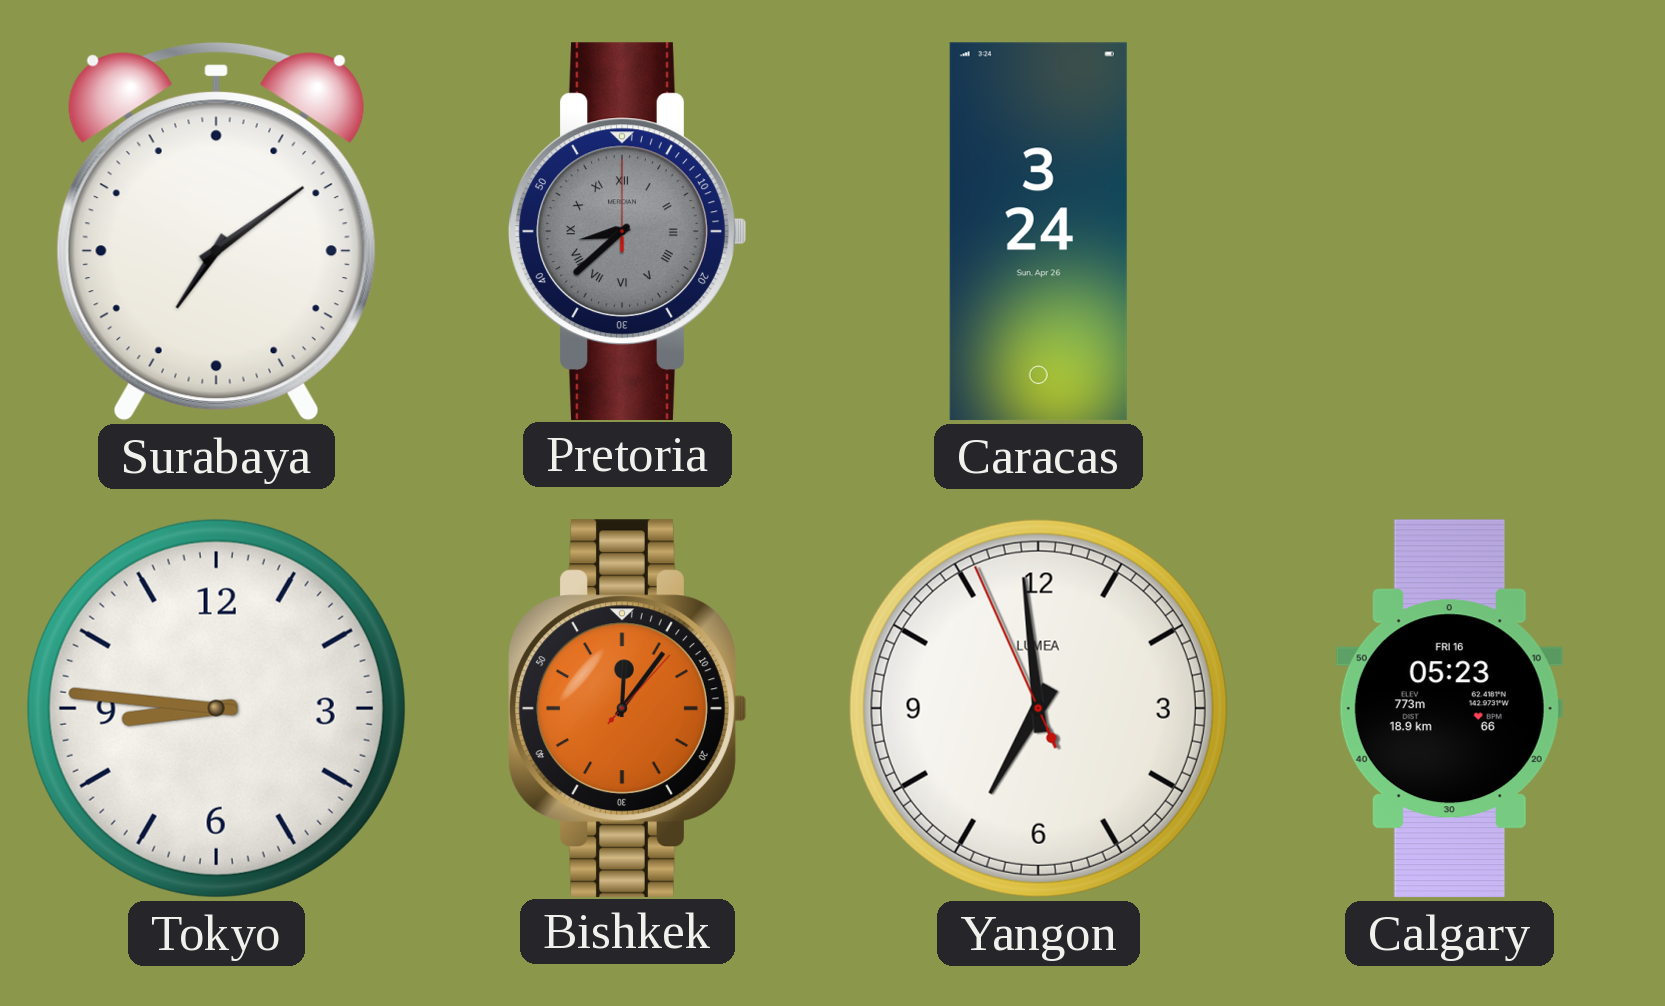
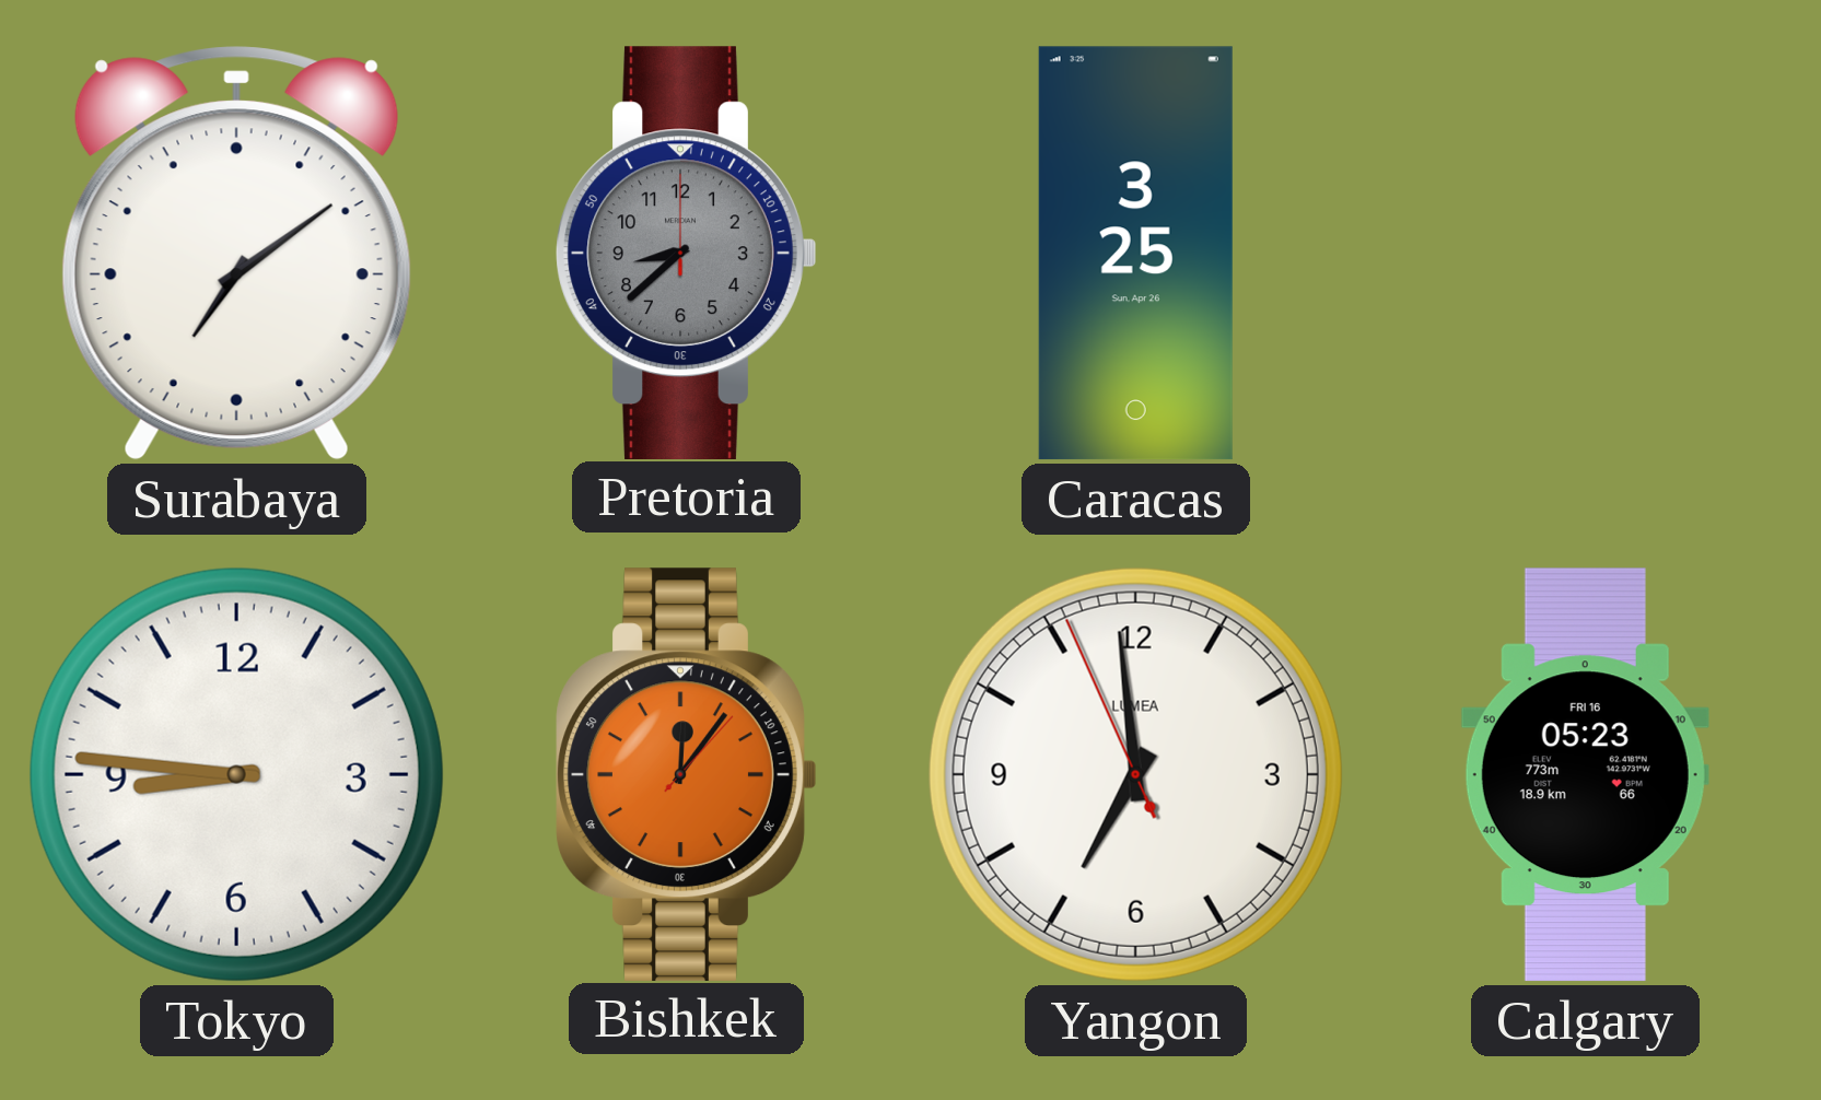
Pretoria numerals: Roman -> Arabic
Caracas: 3:24 -> 3:25
